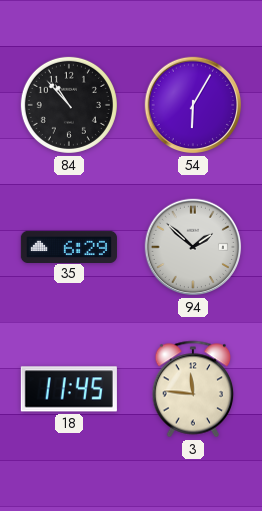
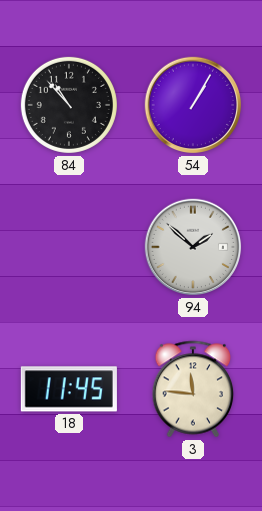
54: 6:05 -> 1:05
35: 6:29 -> none
